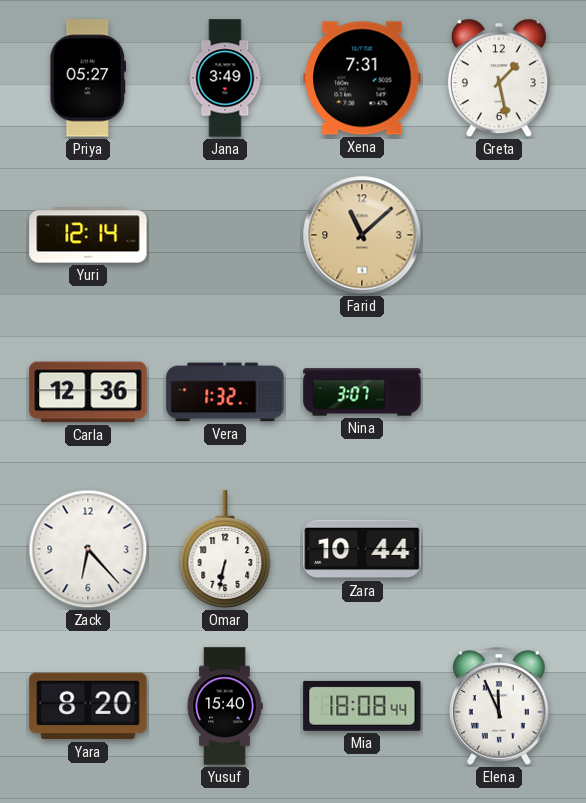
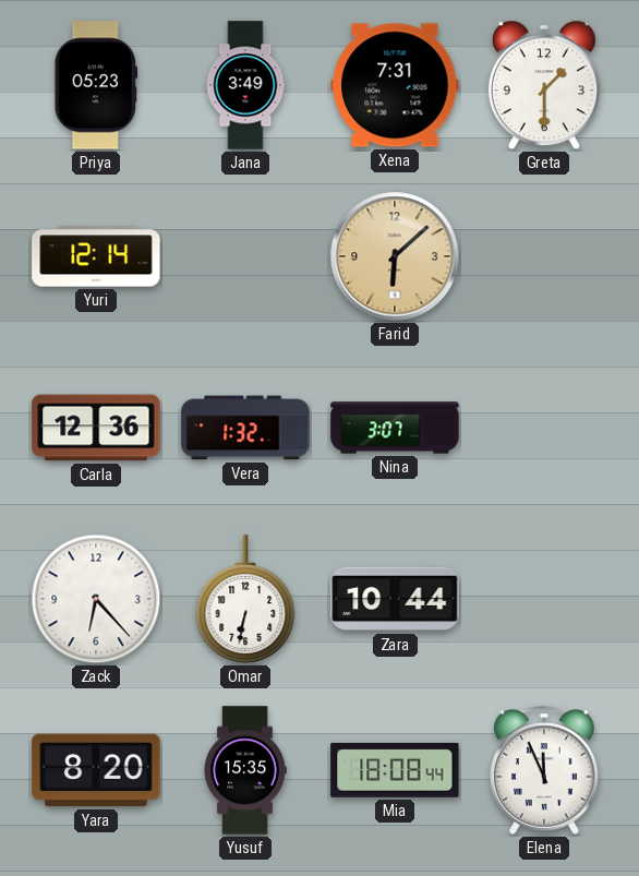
Priya: 05:27 -> 05:23
Greta: 1:28 -> 1:30
Farid: 11:08 -> 6:08
Yusuf: 15:40 -> 15:35
